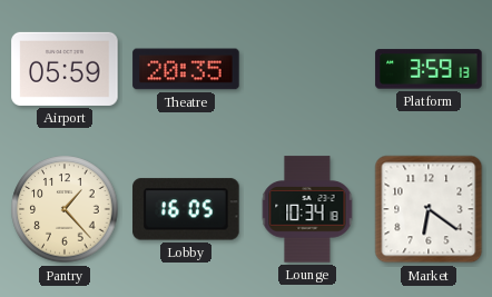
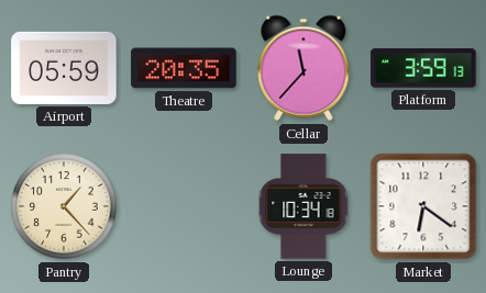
Cellar: none -> 11:37
Lobby: 16:05 -> none
